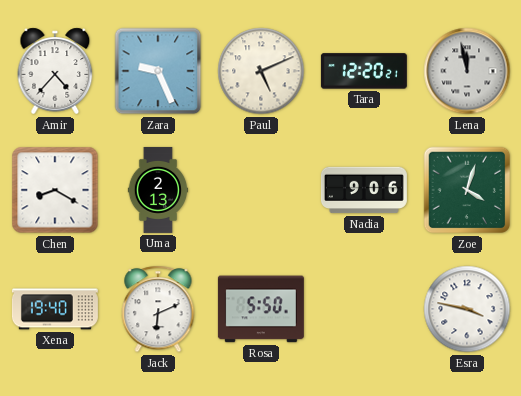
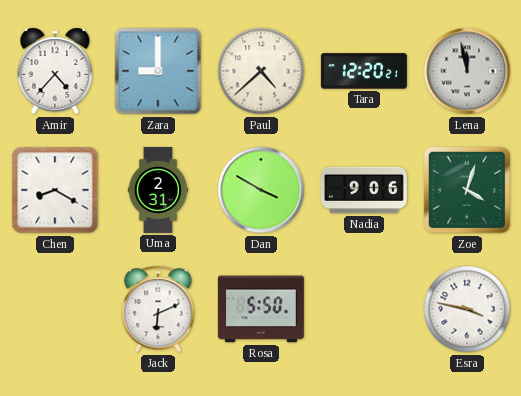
Zara: 9:26 -> 9:00
Paul: 5:11 -> 4:38
Uma: 2:13 -> 2:31
Dan: none -> 3:50
Xena: 19:40 -> none
